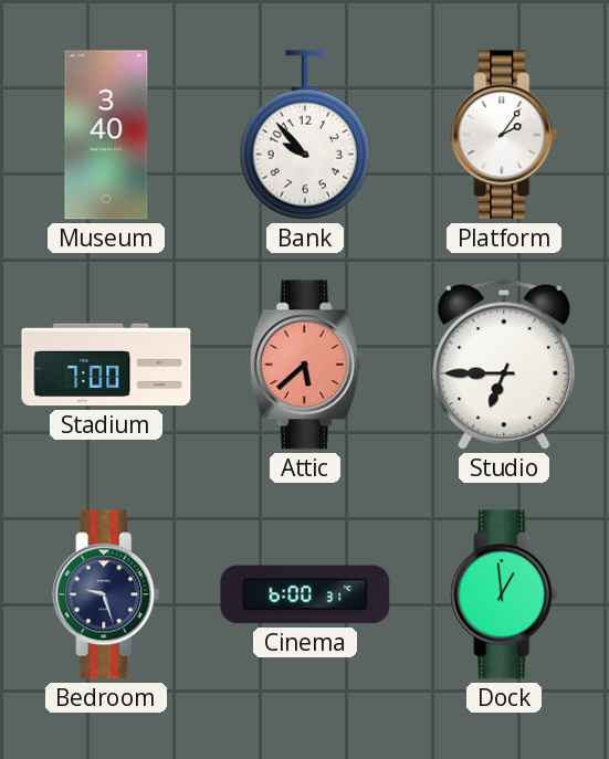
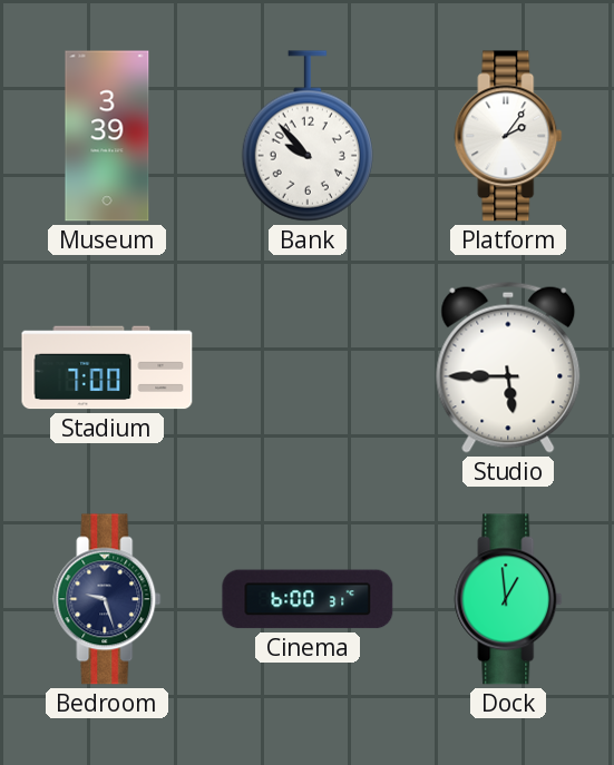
Museum: 3:40 -> 3:39
Attic: 5:38 -> none
Studio: 6:45 -> 5:45
